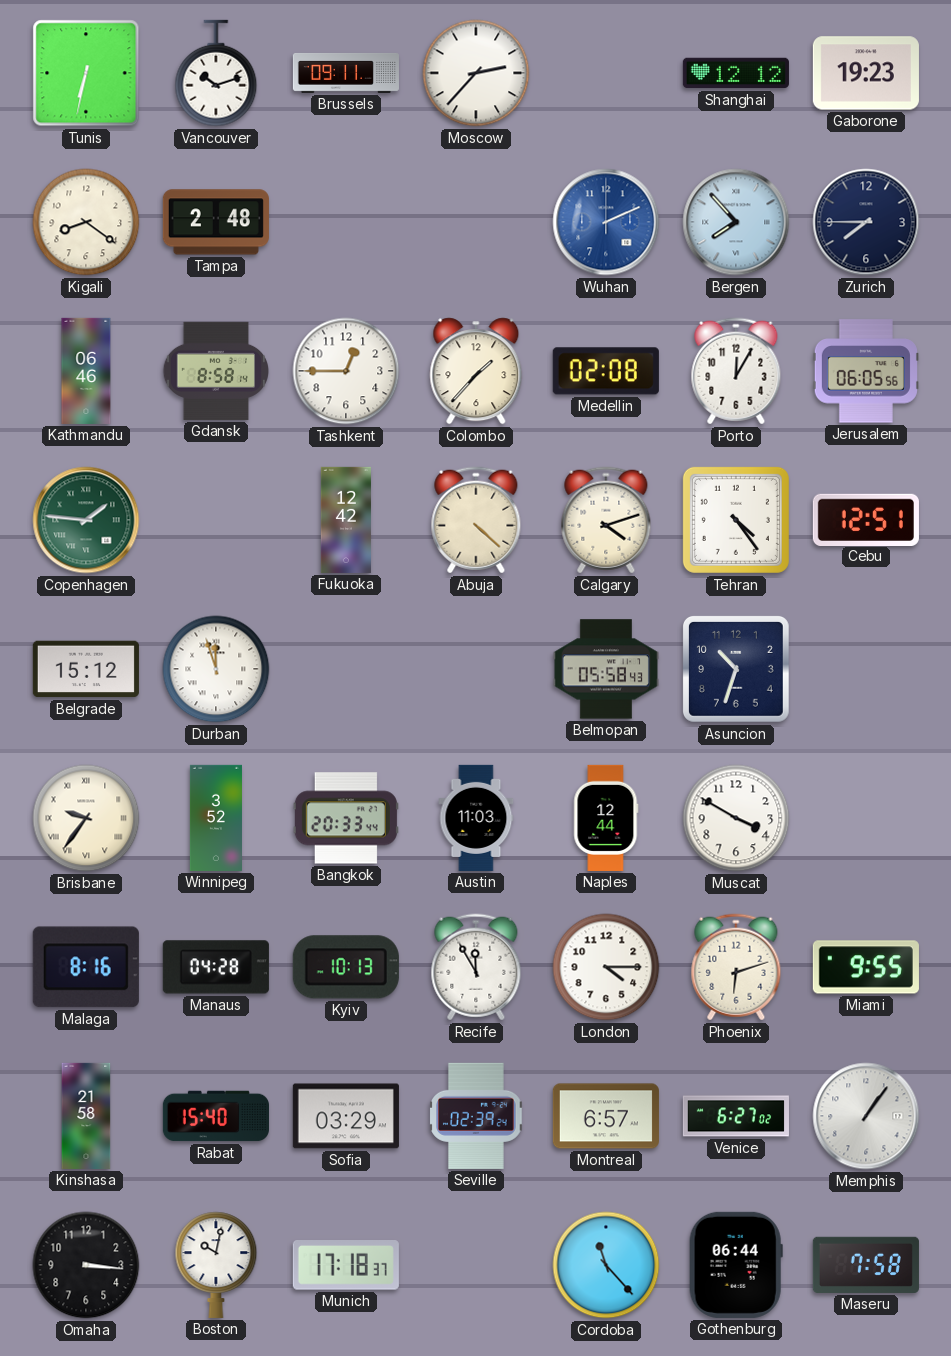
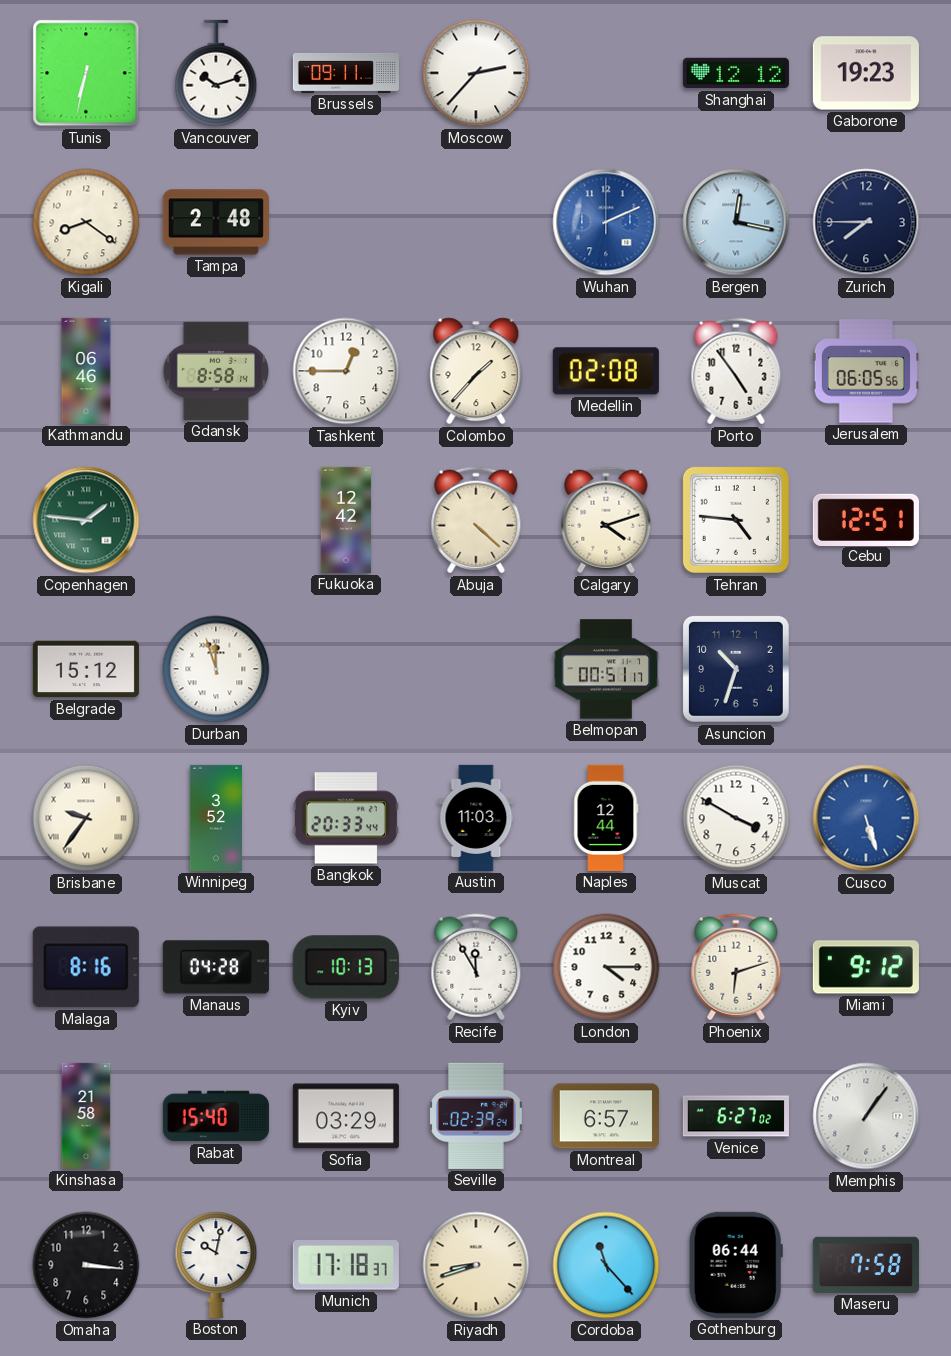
Bergen: 7:53 -> 12:17
Porto: 12:05 -> 4:54
Tehran: 4:24 -> 4:46
Belmopan: 05:58 -> 00:51
Cusco: none -> 5:27
Miami: 9:55 -> 9:12
Riyadh: none -> 8:42
